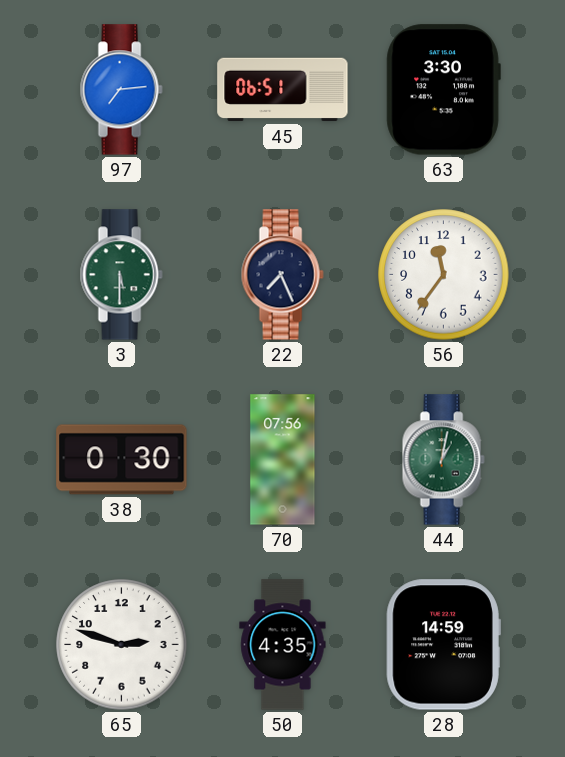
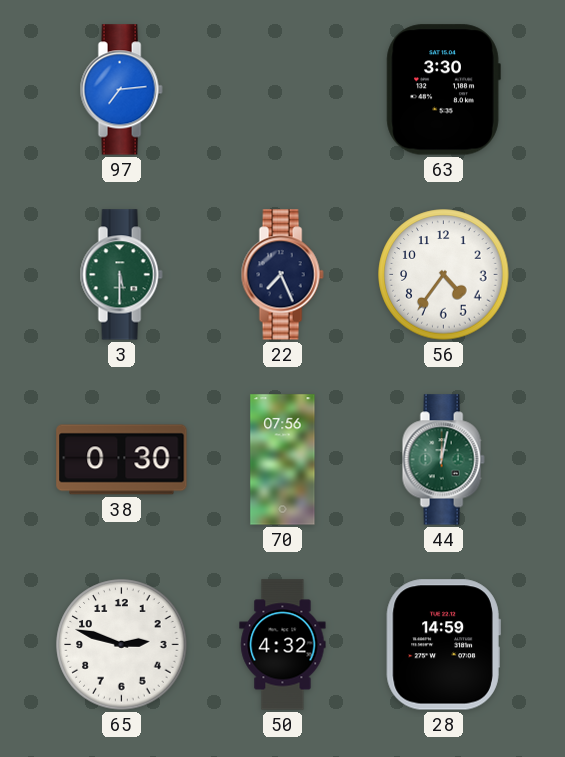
45: 06:51 -> none
56: 11:36 -> 4:36
44: 1:02 -> 12:02
50: 4:35 -> 4:32
